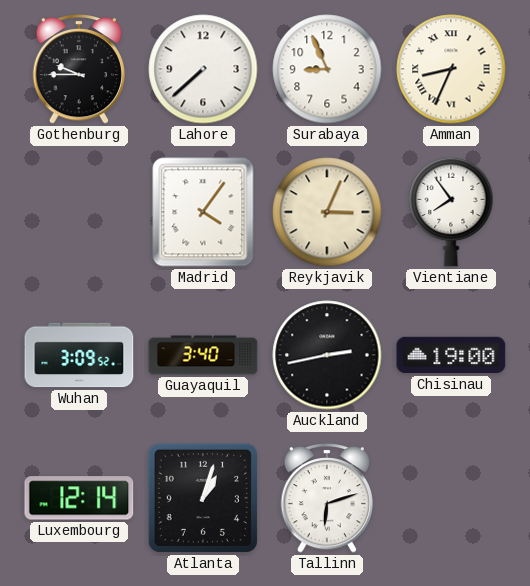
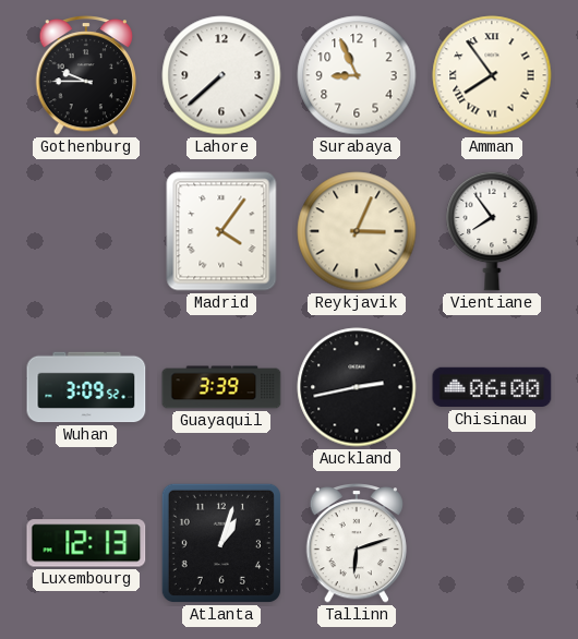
Amman: 8:34 -> 7:54
Guayaquil: 3:40 -> 3:39
Chisinau: 19:00 -> 06:00
Luxembourg: 12:14 -> 12:13
